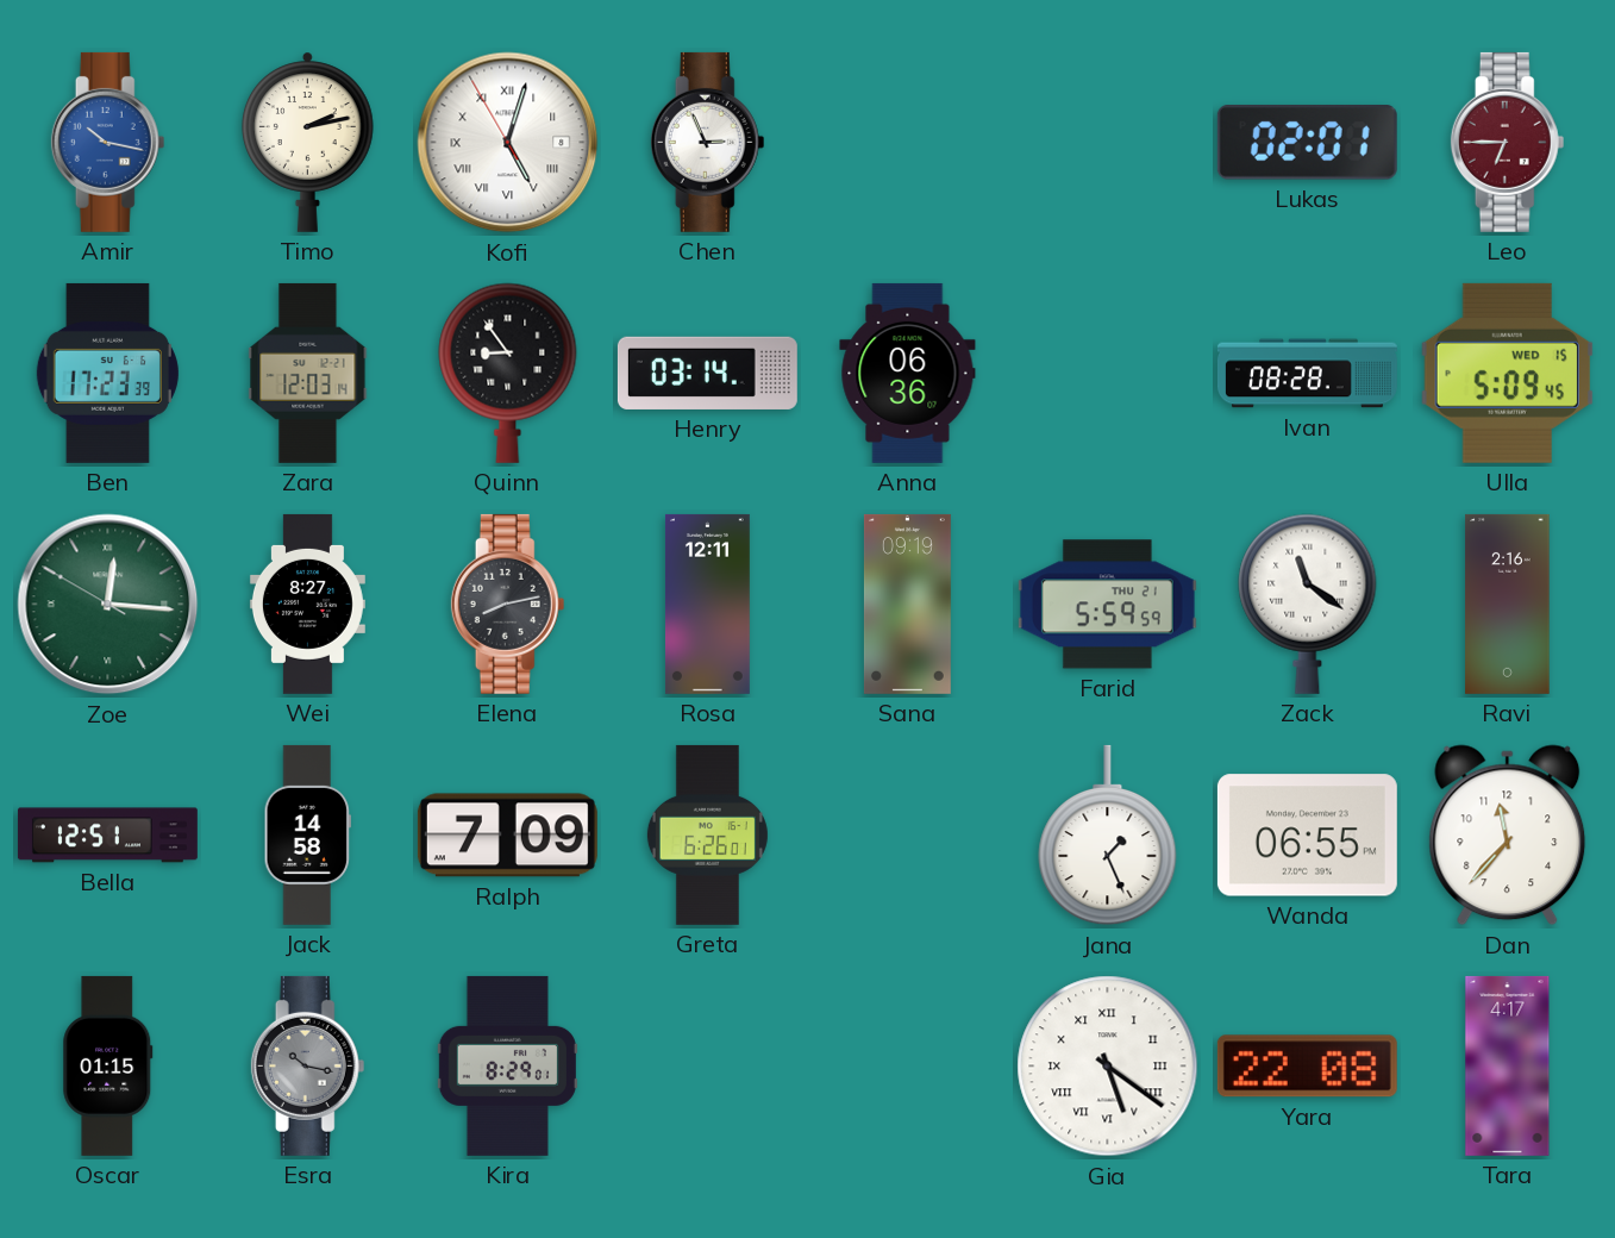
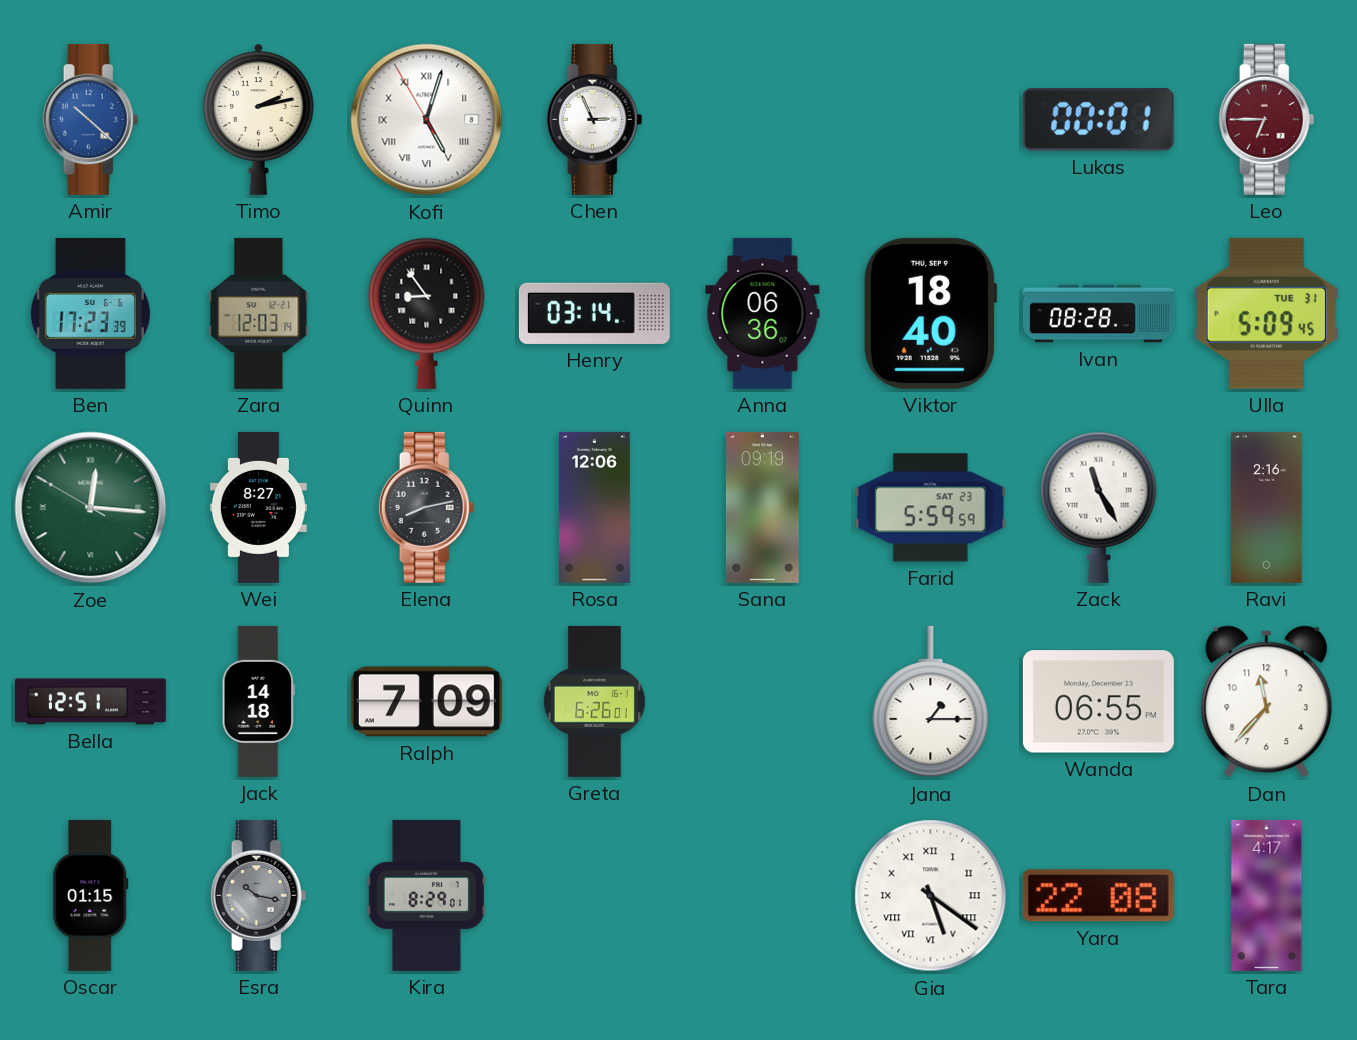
Amir: 10:17 -> 10:22
Lukas: 02:01 -> 00:01
Viktor: none -> 18:40
Ulla date: WED 15 -> TUE 31
Rosa: 12:11 -> 12:06
Farid date: THU 21 -> SAT 23
Zack: 11:21 -> 11:25
Jack: 14:58 -> 14:18
Jana: 1:26 -> 1:15
